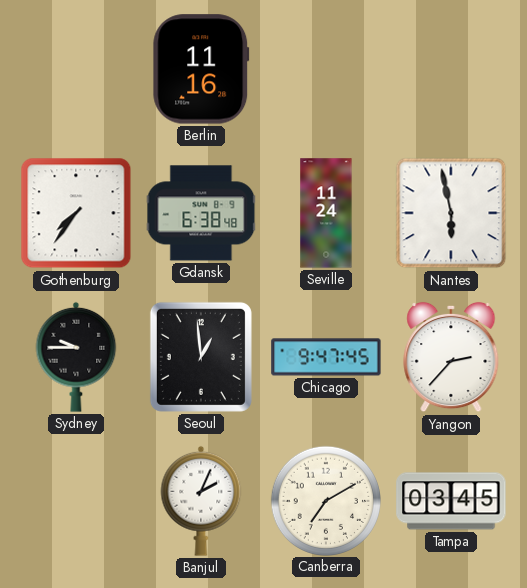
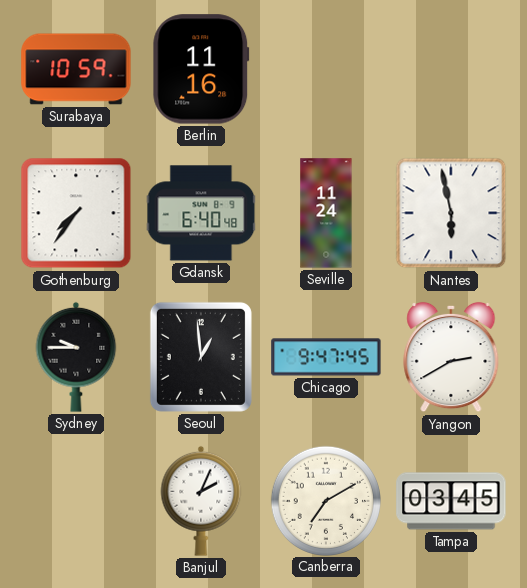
Surabaya: none -> 10:59
Gdansk: 6:38 -> 6:40
Yangon: 2:37 -> 2:40
